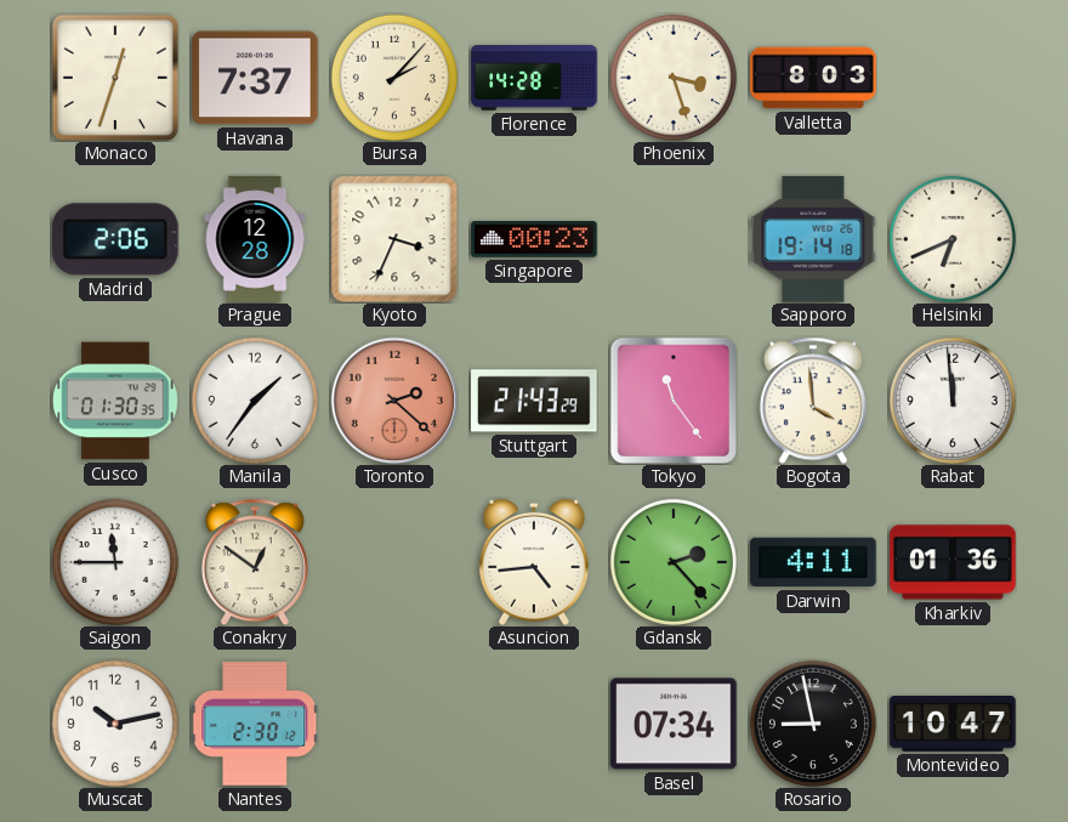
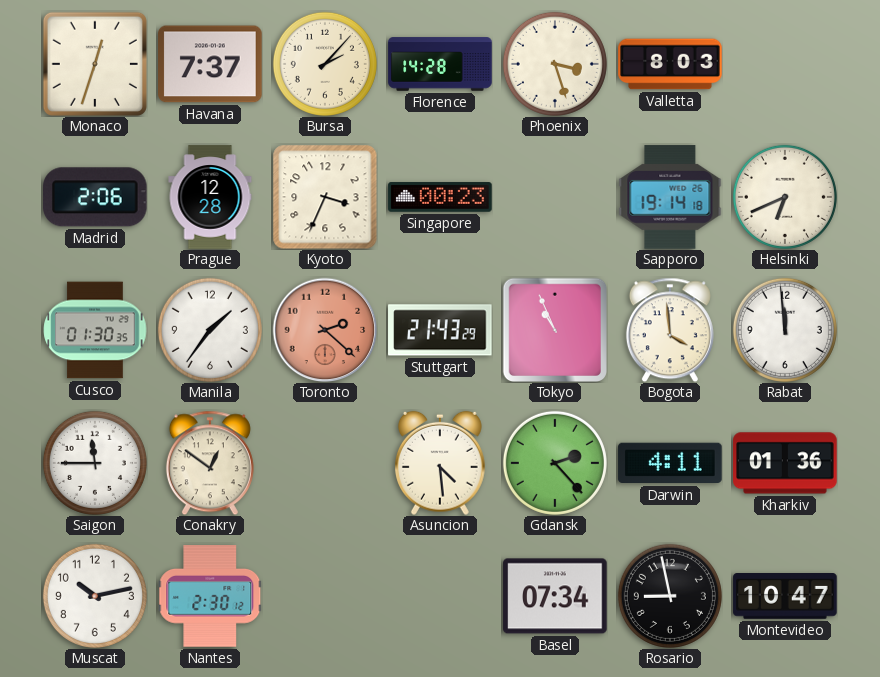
Tokyo: 11:24 -> 10:56
Asuncion: 4:44 -> 4:29
